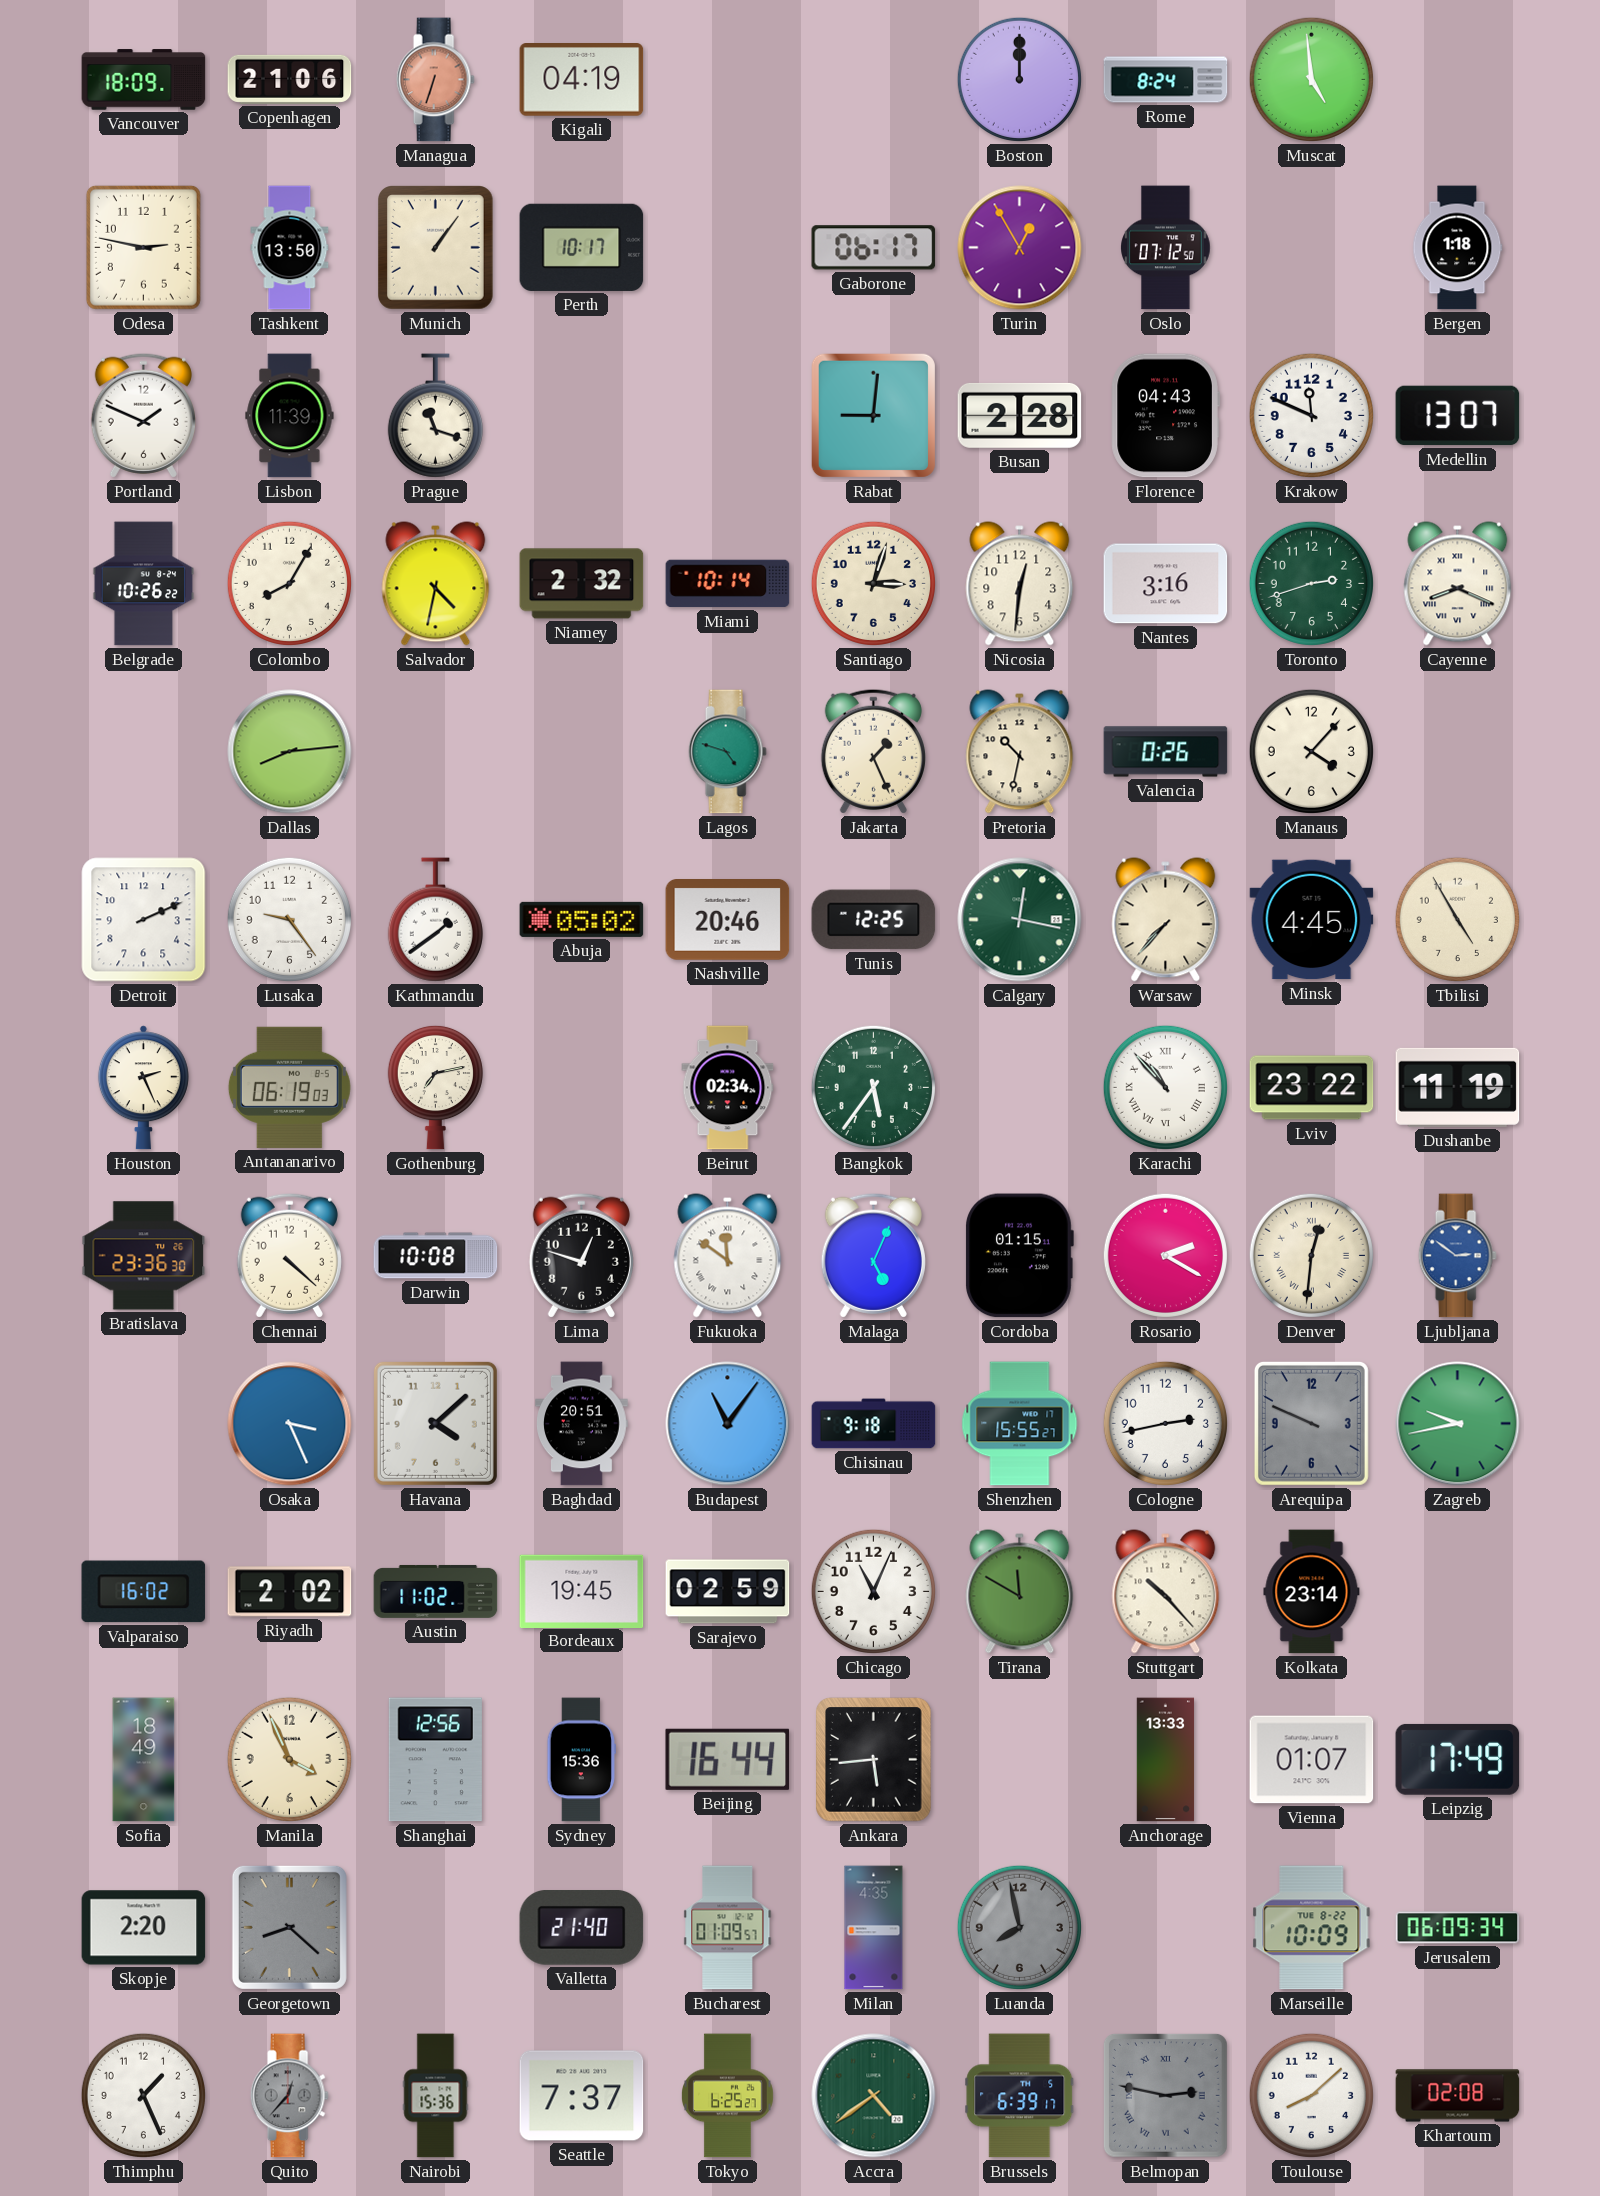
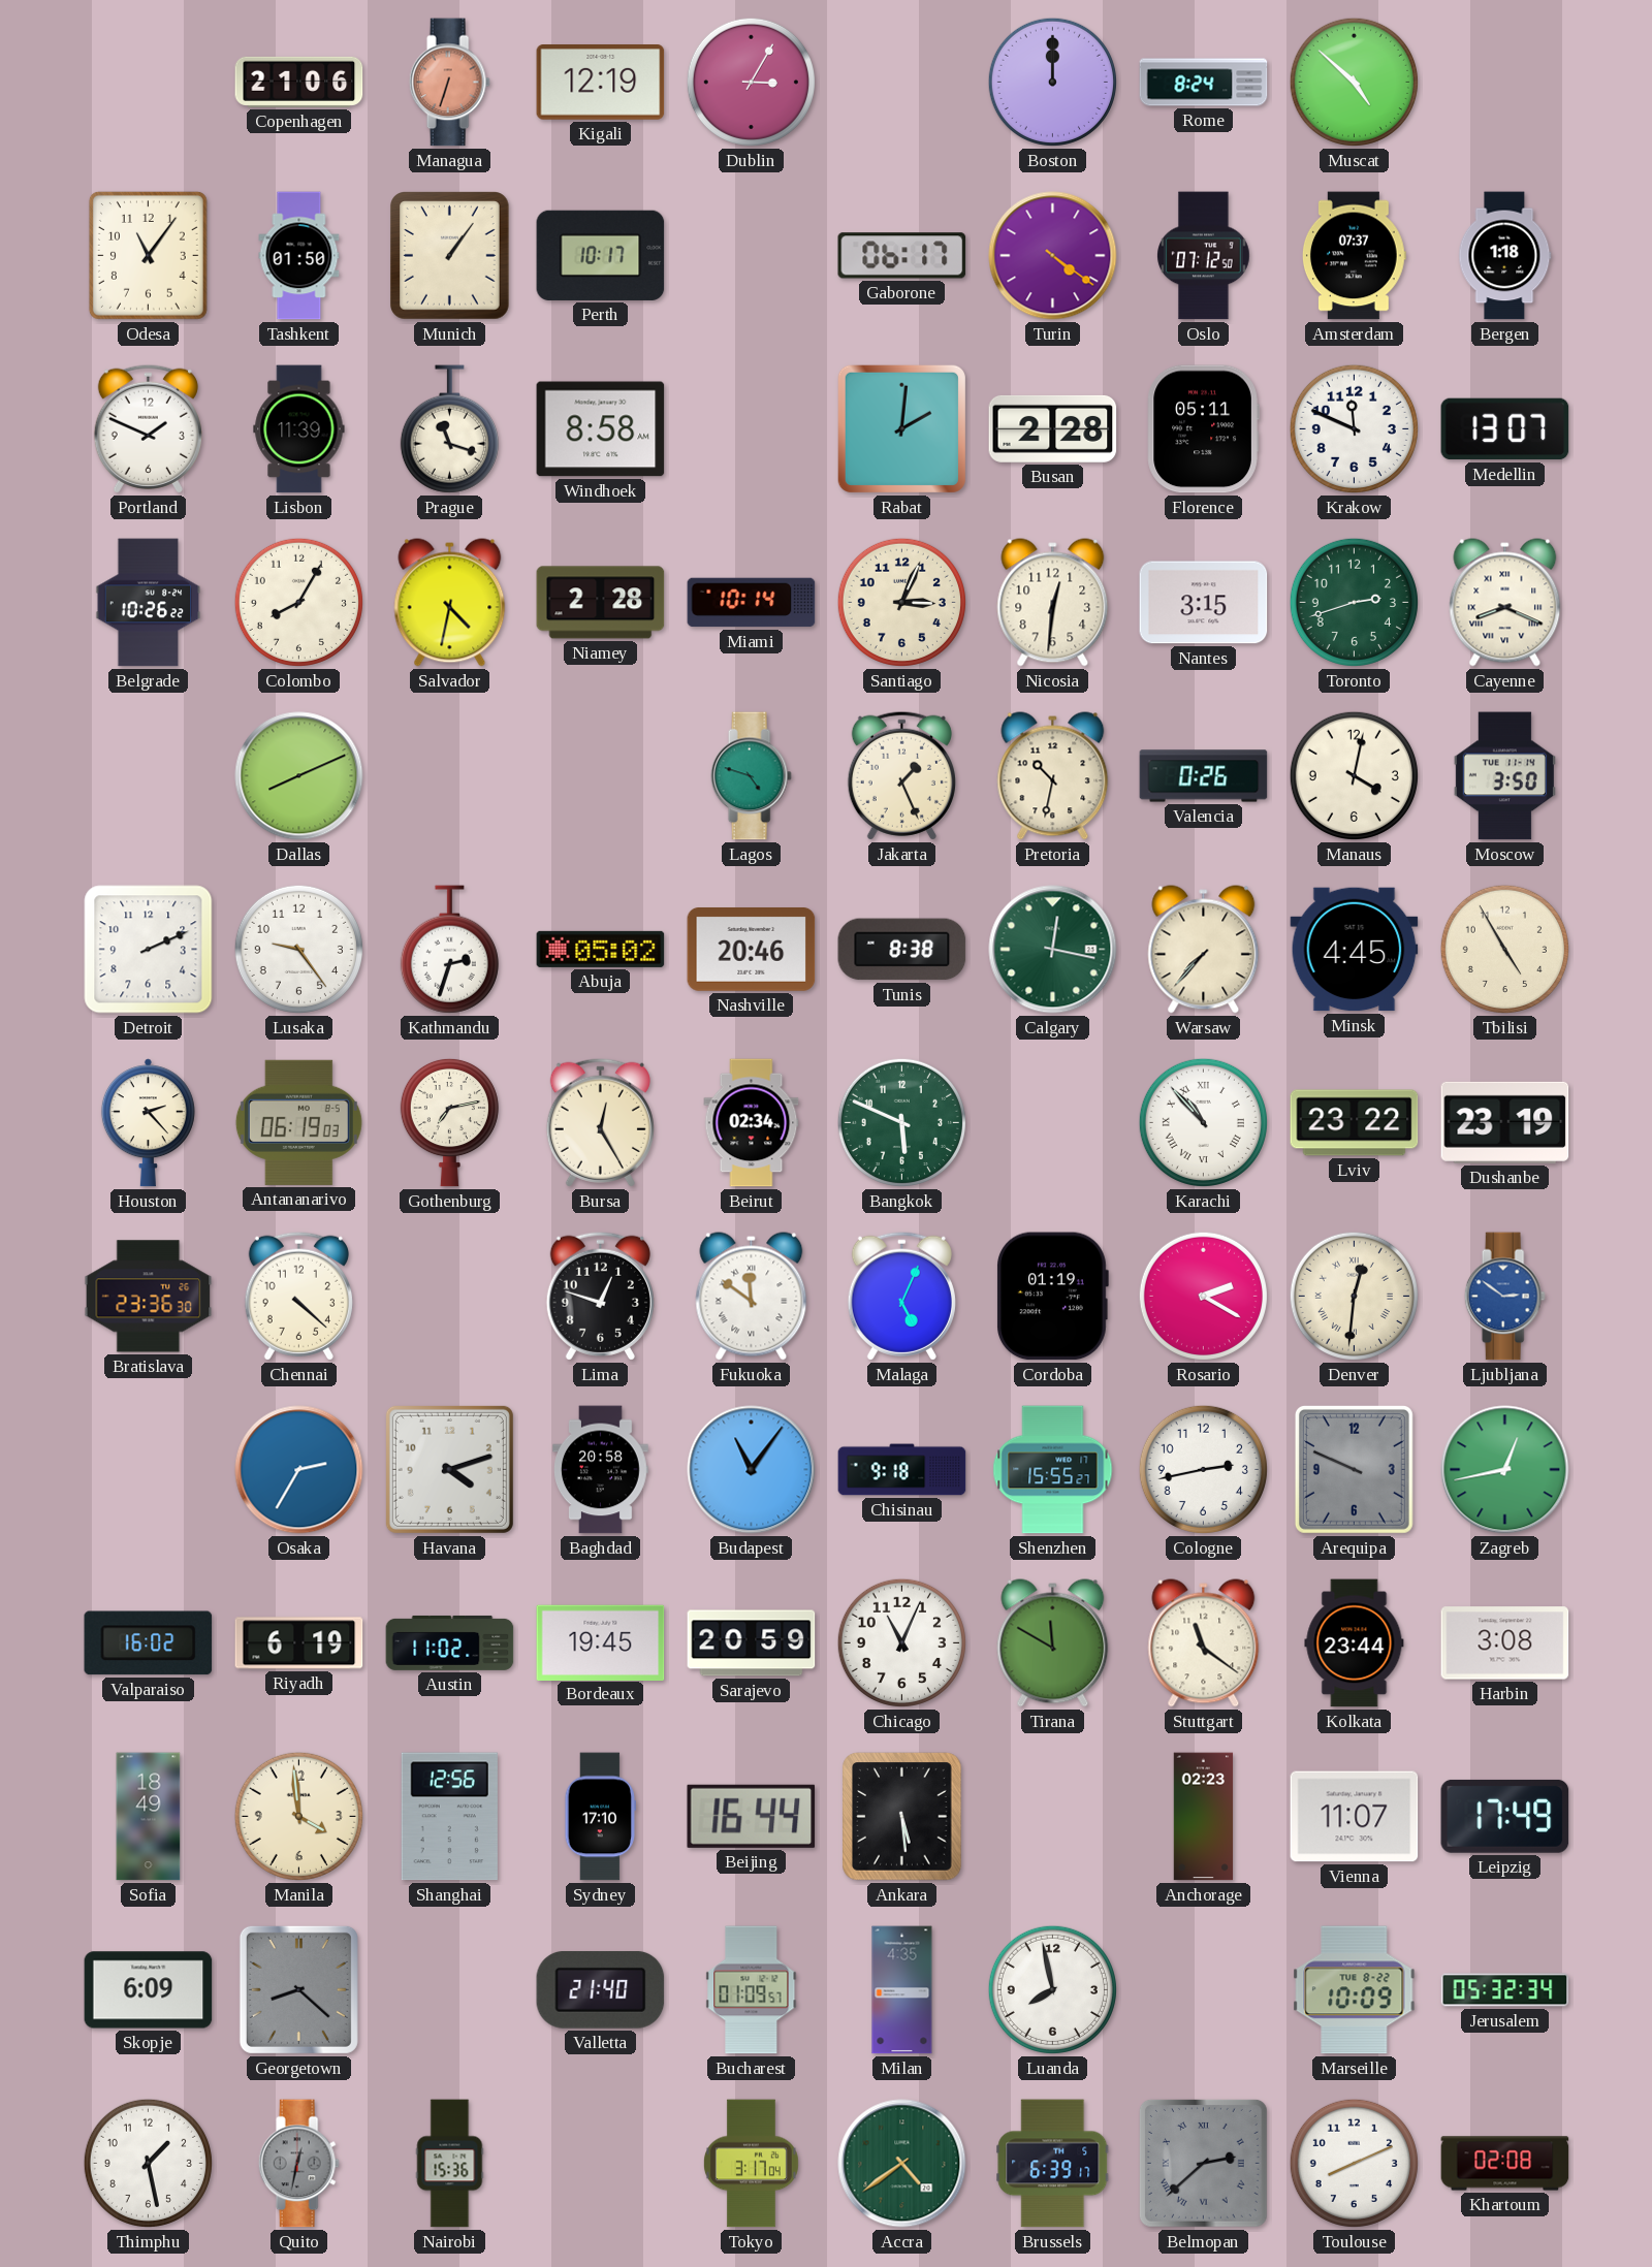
Vancouver: 18:09 -> none
Kigali: 04:19 -> 12:19
Dublin: none -> 3:05
Muscat: 4:59 -> 4:52
Odesa: 2:47 -> 11:06
Tashkent: 13:50 -> 01:50
Turin: 12:55 -> 4:21
Amsterdam: none -> 07:37
Windhoek: none -> 8:58
Rabat: 9:01 -> 2:01
Florence: 04:43 -> 05:11
Niamey: 2:32 -> 2:28
Santiago: 3:03 -> 3:04
Nantes: 3:16 -> 3:15
Dallas: 8:14 -> 8:11
Manaus: 4:07 -> 4:02
Moscow: none -> 3:50
Kathmandu: 1:39 -> 2:33
Tunis: 12:25 -> 8:38
Houston: 2:26 -> 2:23
Bursa: none -> 12:25
Bangkok: 5:36 -> 5:49
Dushanbe: 11:19 -> 23:19
Darwin: 10:08 -> none
Cordoba: 01:15 -> 01:19
Osaka: 3:26 -> 2:35
Havana: 4:08 -> 4:12
Baghdad: 20:51 -> 20:58
Zagreb: 9:43 -> 12:43
Riyadh: 2:02 -> 6:19
Sarajevo: 02:59 -> 20:59
Stuttgart: 10:23 -> 11:21
Kolkata: 23:14 -> 23:44
Harbin: none -> 3:08
Manila: 3:56 -> 3:59
Sydney: 15:36 -> 17:10
Ankara: 5:44 -> 5:29
Anchorage: 13:33 -> 02:23
Vienna: 01:07 -> 11:07
Skopje: 2:20 -> 6:09
Luanda dial: grey -> white
Jerusalem: 06:09 -> 05:32
Thimphu: 1:26 -> 1:28
Quito: 12:37 -> 12:32
Seattle: 7:37 -> none
Tokyo: 6:25 -> 3:17
Belmopan: 2:47 -> 2:38
Toulouse: 8:08 -> 8:11
